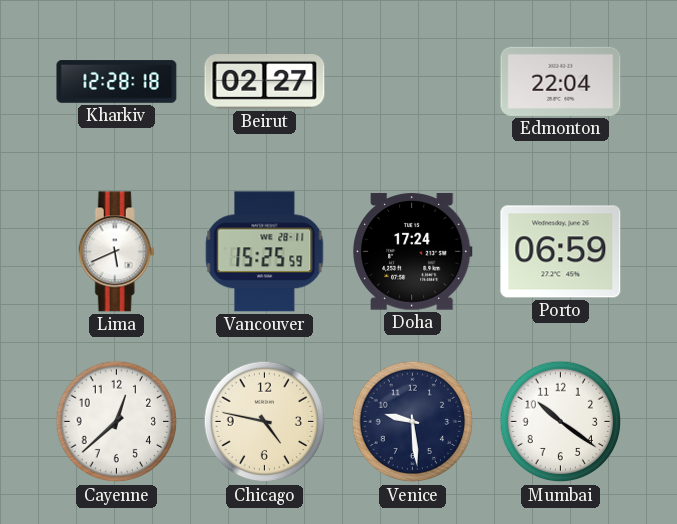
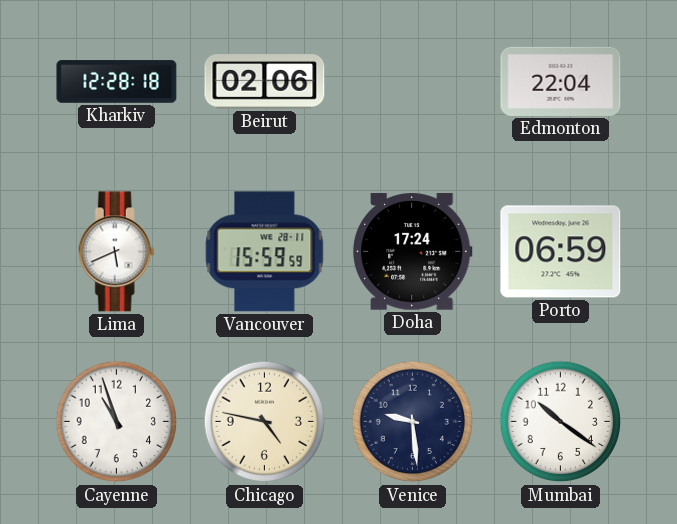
Beirut: 02:27 -> 02:06
Vancouver: 15:25 -> 15:59
Cayenne: 12:38 -> 10:57
